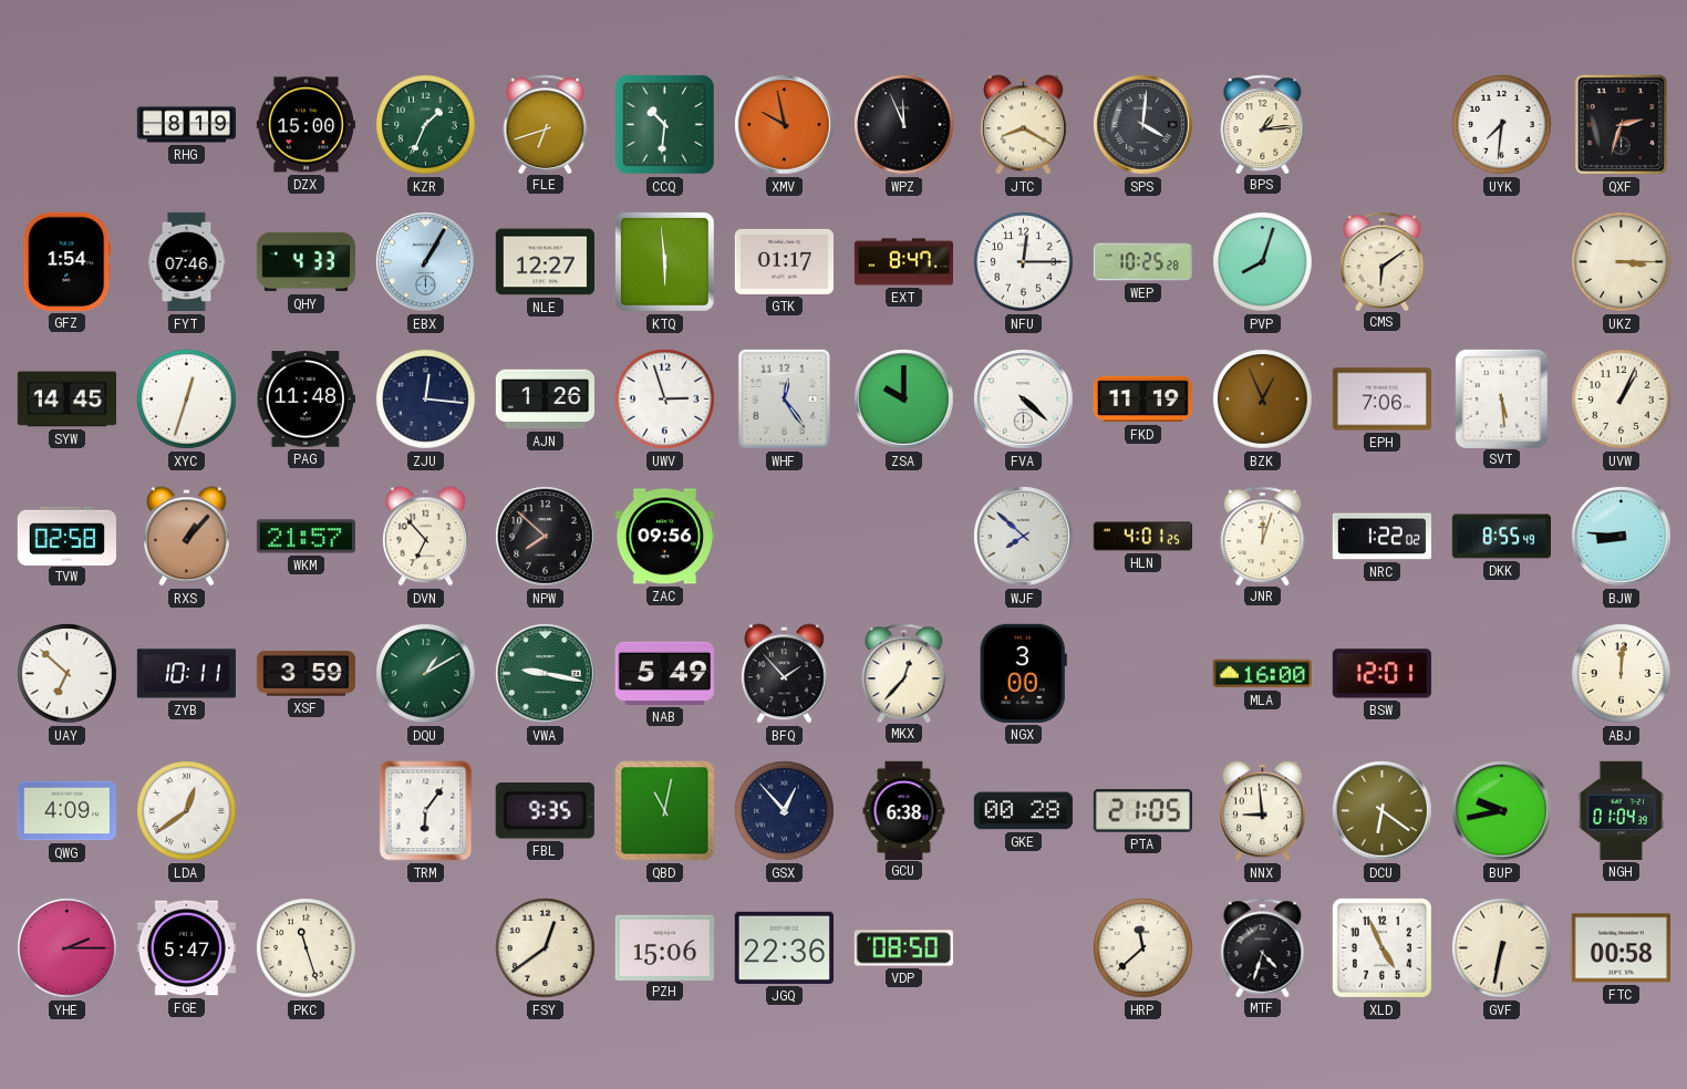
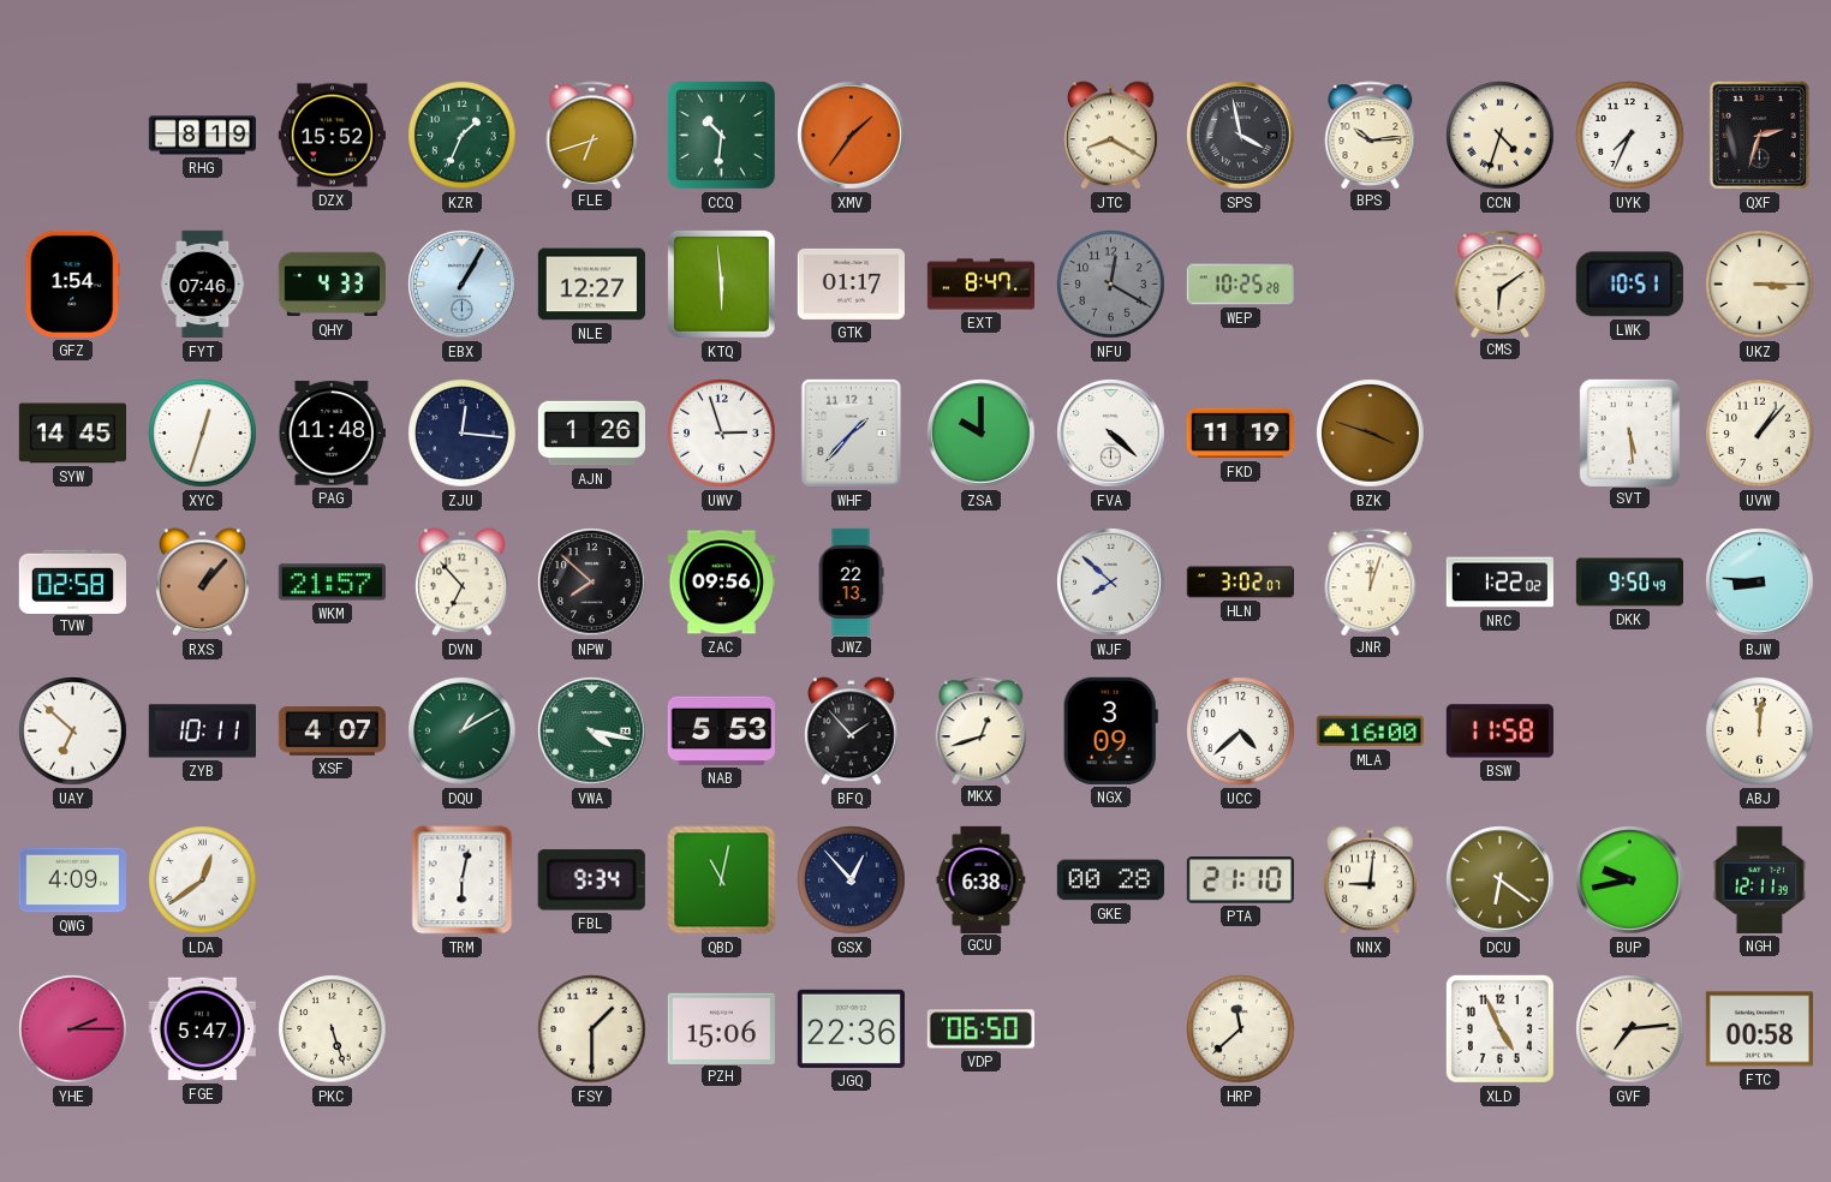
DZX: 15:00 -> 15:52
XMV: 9:58 -> 1:36
WPZ: 11:56 -> none
SPS: 4:01 -> 3:58
BPS: 1:14 -> 10:14
CCN: none -> 4:33
UYK: 7:31 -> 7:34
NFU: 12:15 -> 12:20
NFU dial: white -> grey
PVP: 8:03 -> none
LWK: none -> 10:51
WHF: 12:24 -> 1:37
BZK: 12:56 -> 3:48
EPH: 7:06 -> none
UVW: 1:04 -> 1:07
JWZ: none -> 22:13
HLN: 4:01 -> 3:02
DKK: 8:55 -> 9:50
XSF: 3:59 -> 4:07
VWA: 9:17 -> 4:17
NAB: 5:49 -> 5:53
MKX: 12:37 -> 12:42
NGX: 3:00 -> 3:09
UCC: none -> 4:38
BSW: 12:01 -> 11:58
TRM: 6:06 -> 6:02
FBL: 9:35 -> 9:34
PTA: 21:05 -> 21:10
NNX: 8:59 -> 9:01
NGH: 01:04 -> 12:11
PKC: 11:27 -> 5:27
FSY: 12:39 -> 1:30
VDP: 08:50 -> 06:50
MTF: 4:33 -> none
GVF: 6:32 -> 7:14
